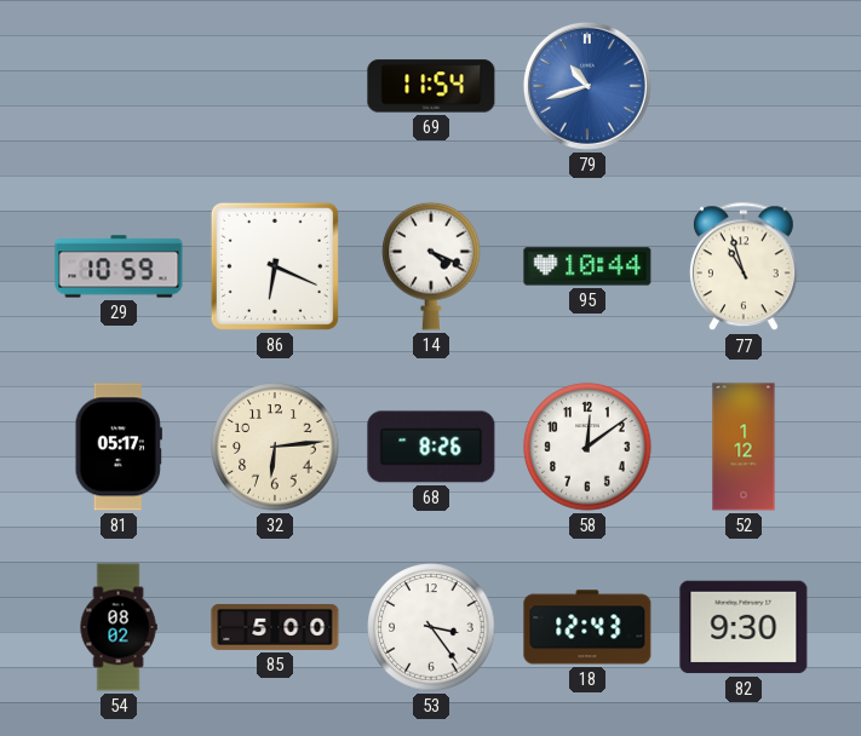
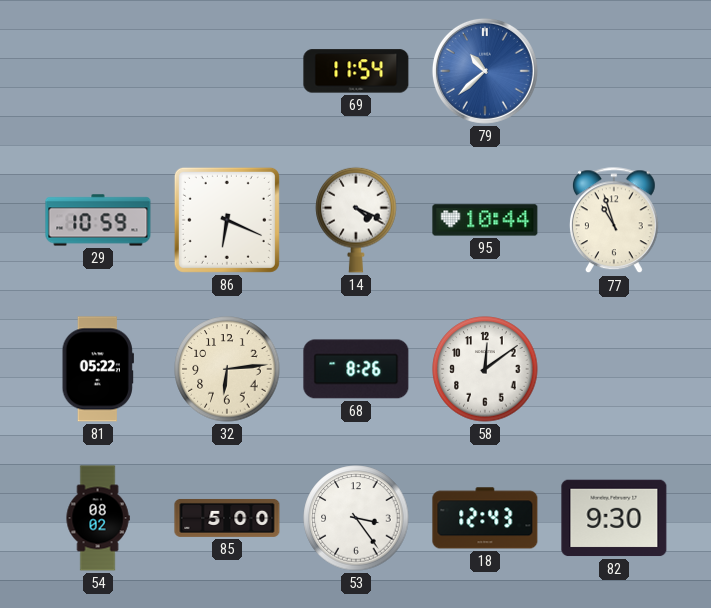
79: 10:42 -> 10:38
81: 05:17 -> 05:22
52: 1:12 -> none
